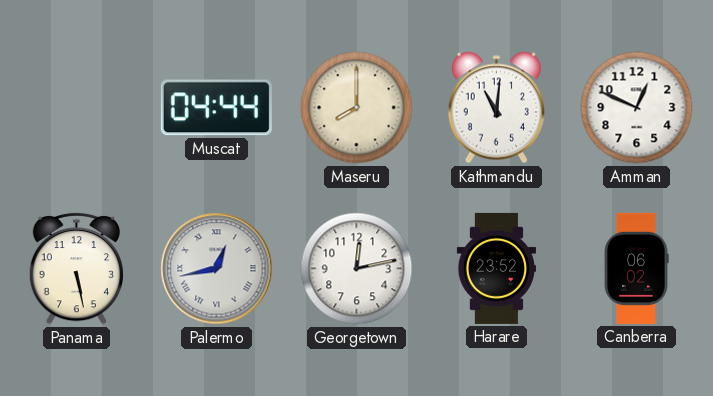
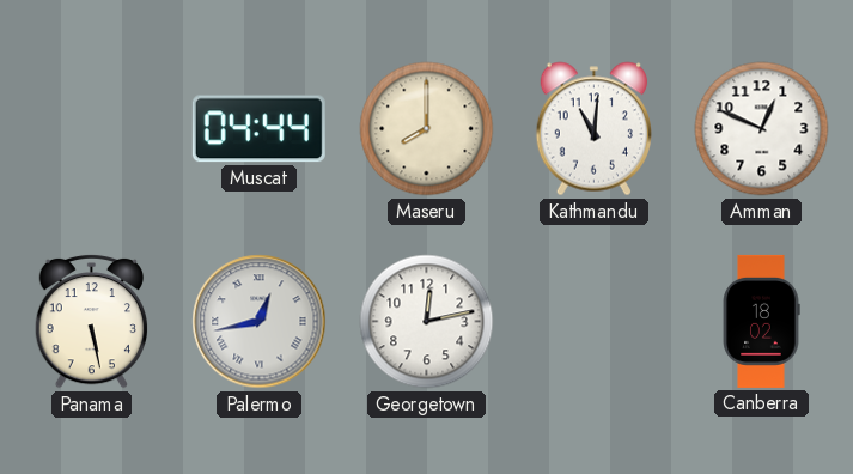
Harare: 23:52 -> none
Canberra: 06:02 -> 18:02
